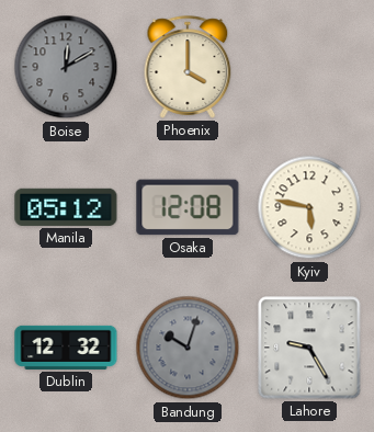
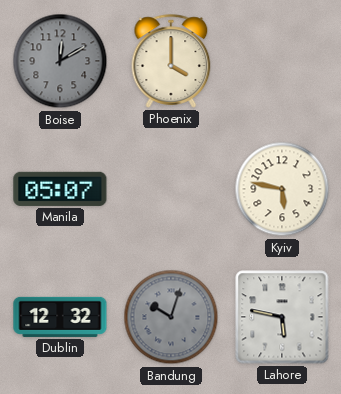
Manila: 05:12 -> 05:07
Osaka: 12:08 -> none
Lahore: 9:25 -> 5:47
